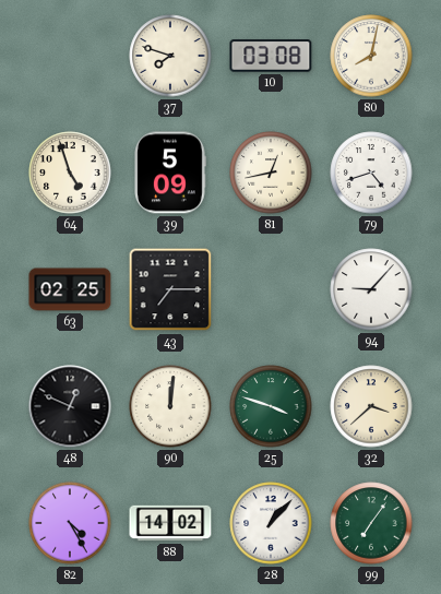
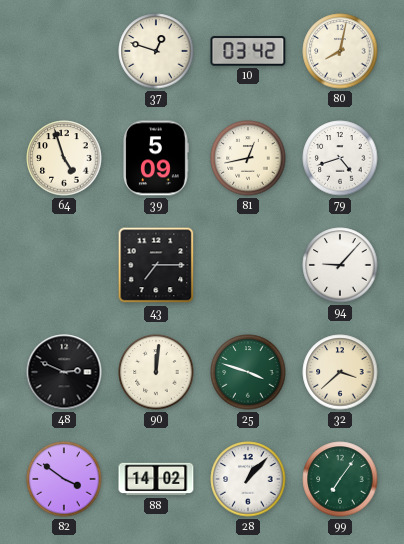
37: 7:48 -> 12:48
10: 03:08 -> 03:42
63: 02:25 -> none
48: 12:49 -> 2:49
82: 4:25 -> 3:51
